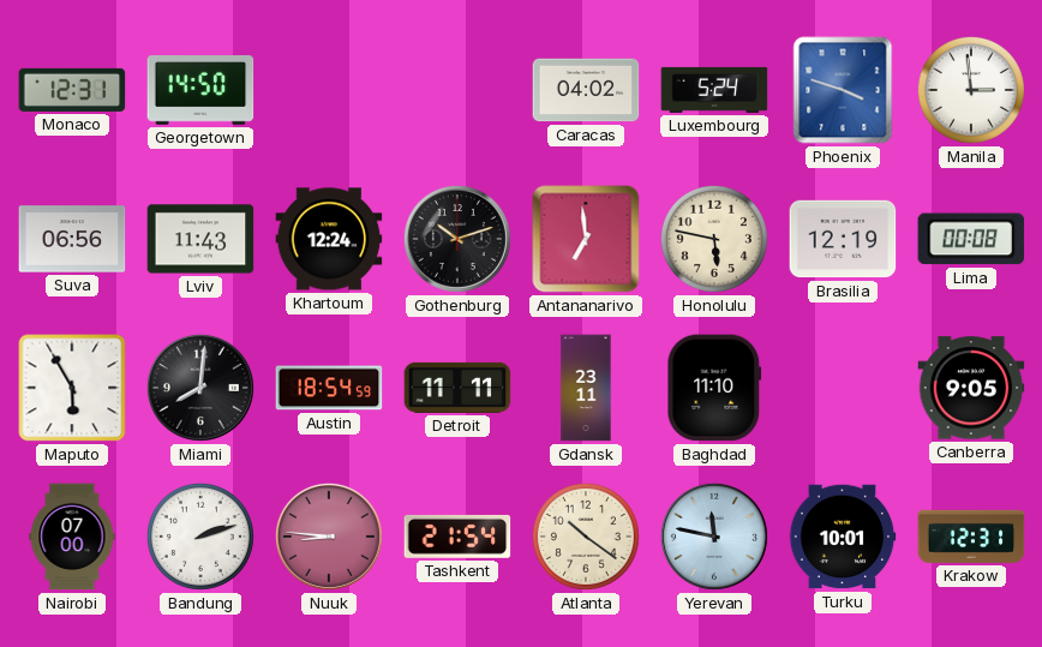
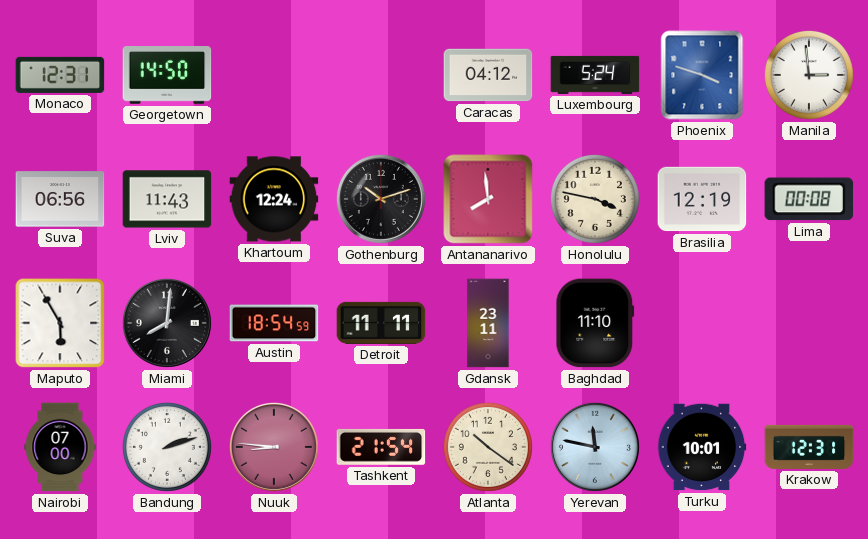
Caracas: 04:02 -> 04:12
Antananarivo: 6:59 -> 7:59
Honolulu: 5:47 -> 3:47
Canberra: 9:05 -> none
